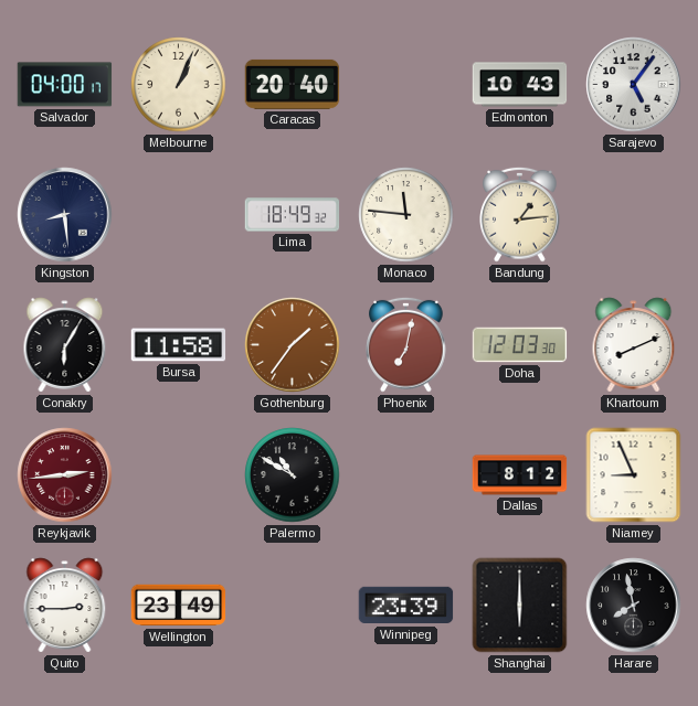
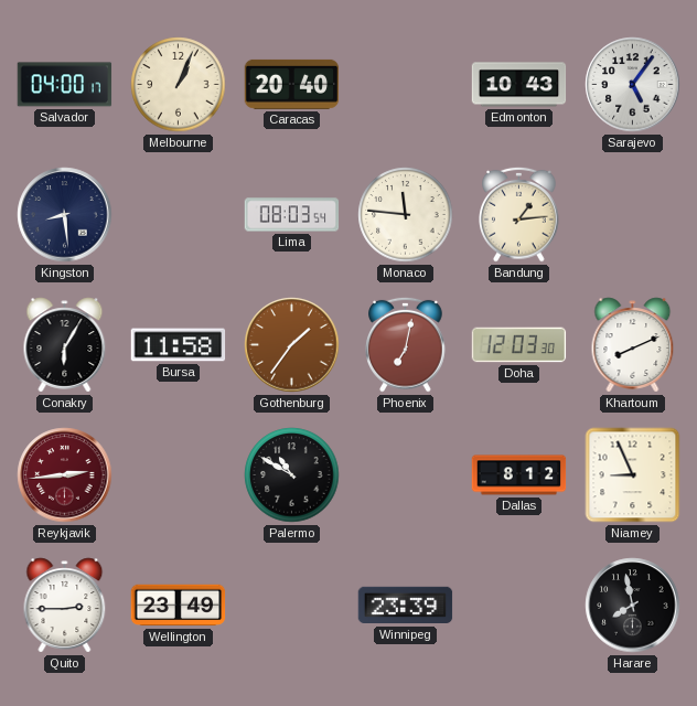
Lima: 18:49 -> 08:03
Shanghai: 6:00 -> none
